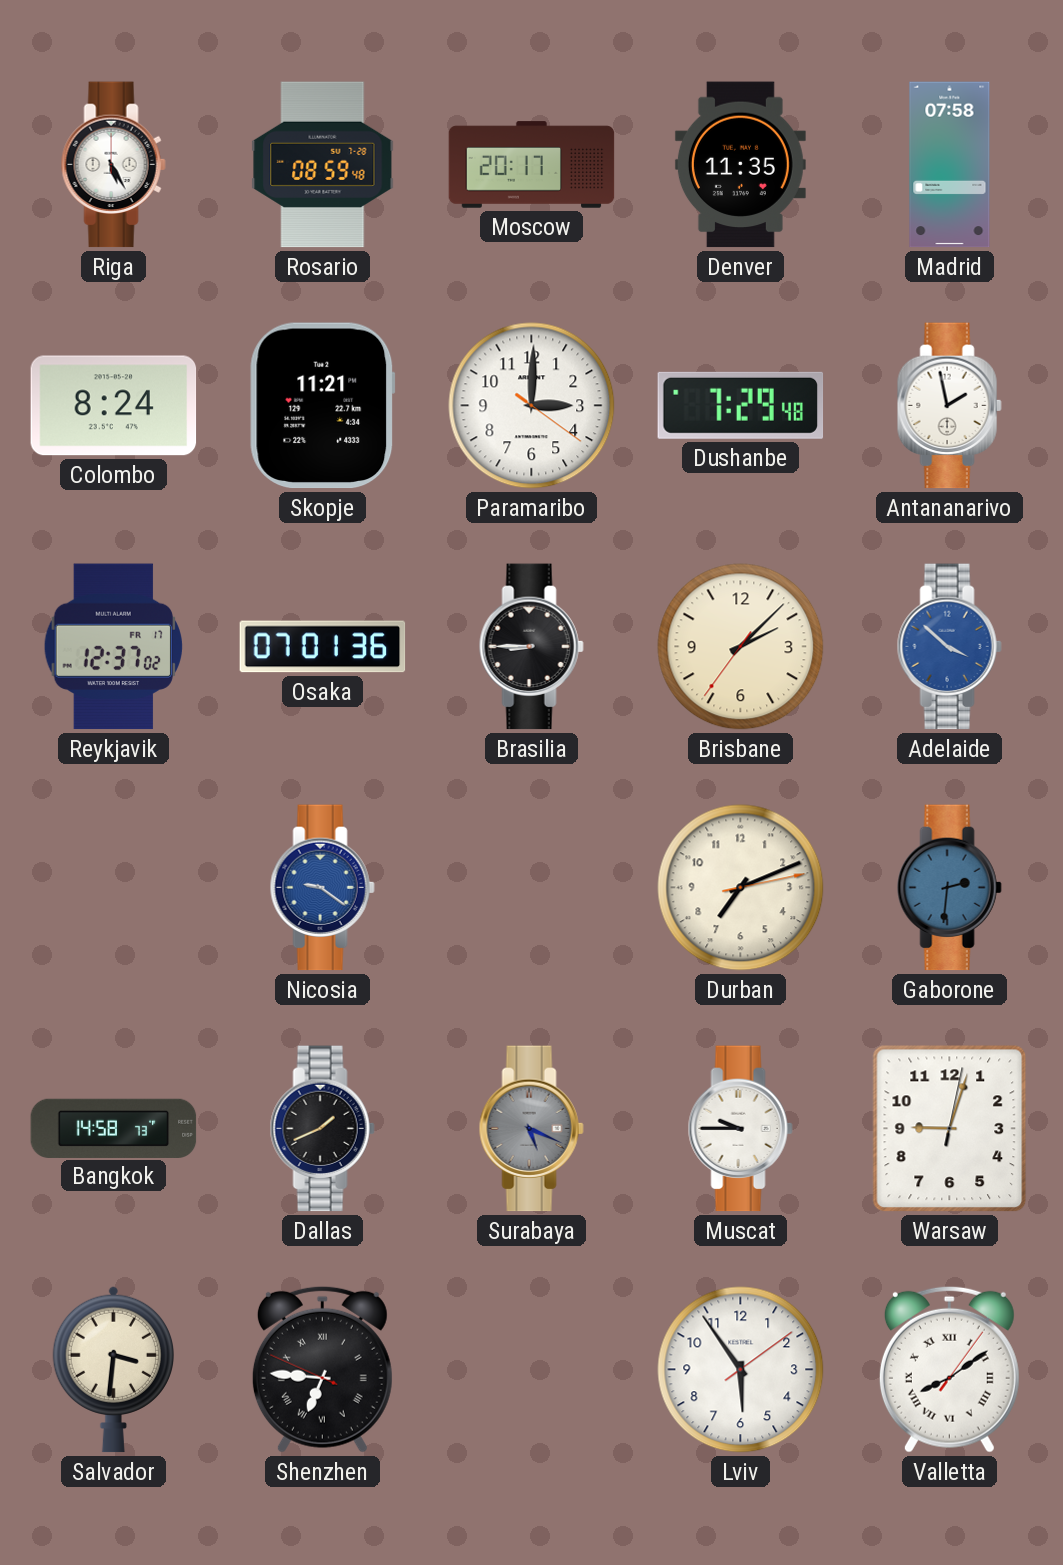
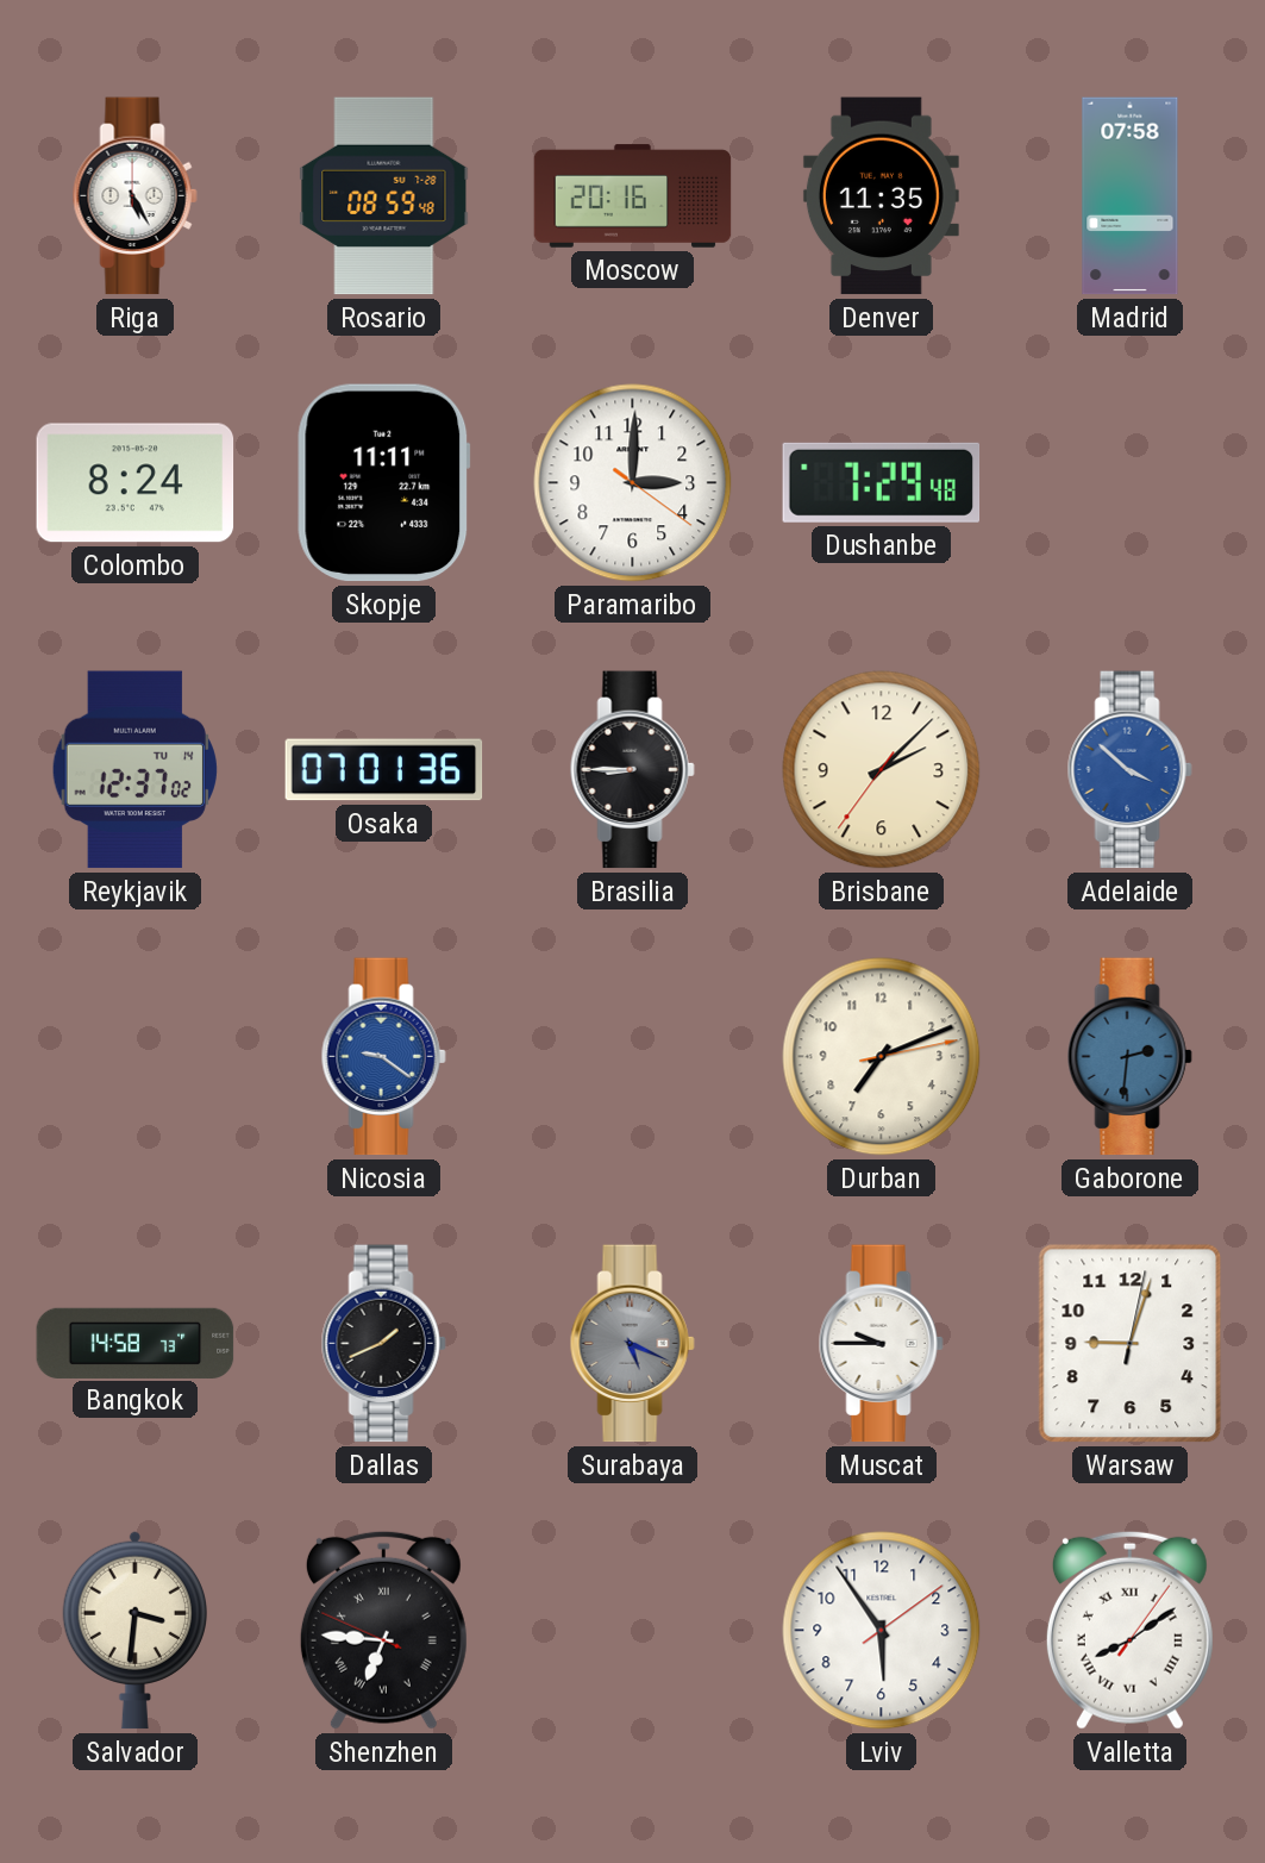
Moscow: 20:17 -> 20:16
Skopje: 11:21 -> 11:11
Antananarivo: 1:58 -> none
Reykjavik date: FR 17 -> TU 14
